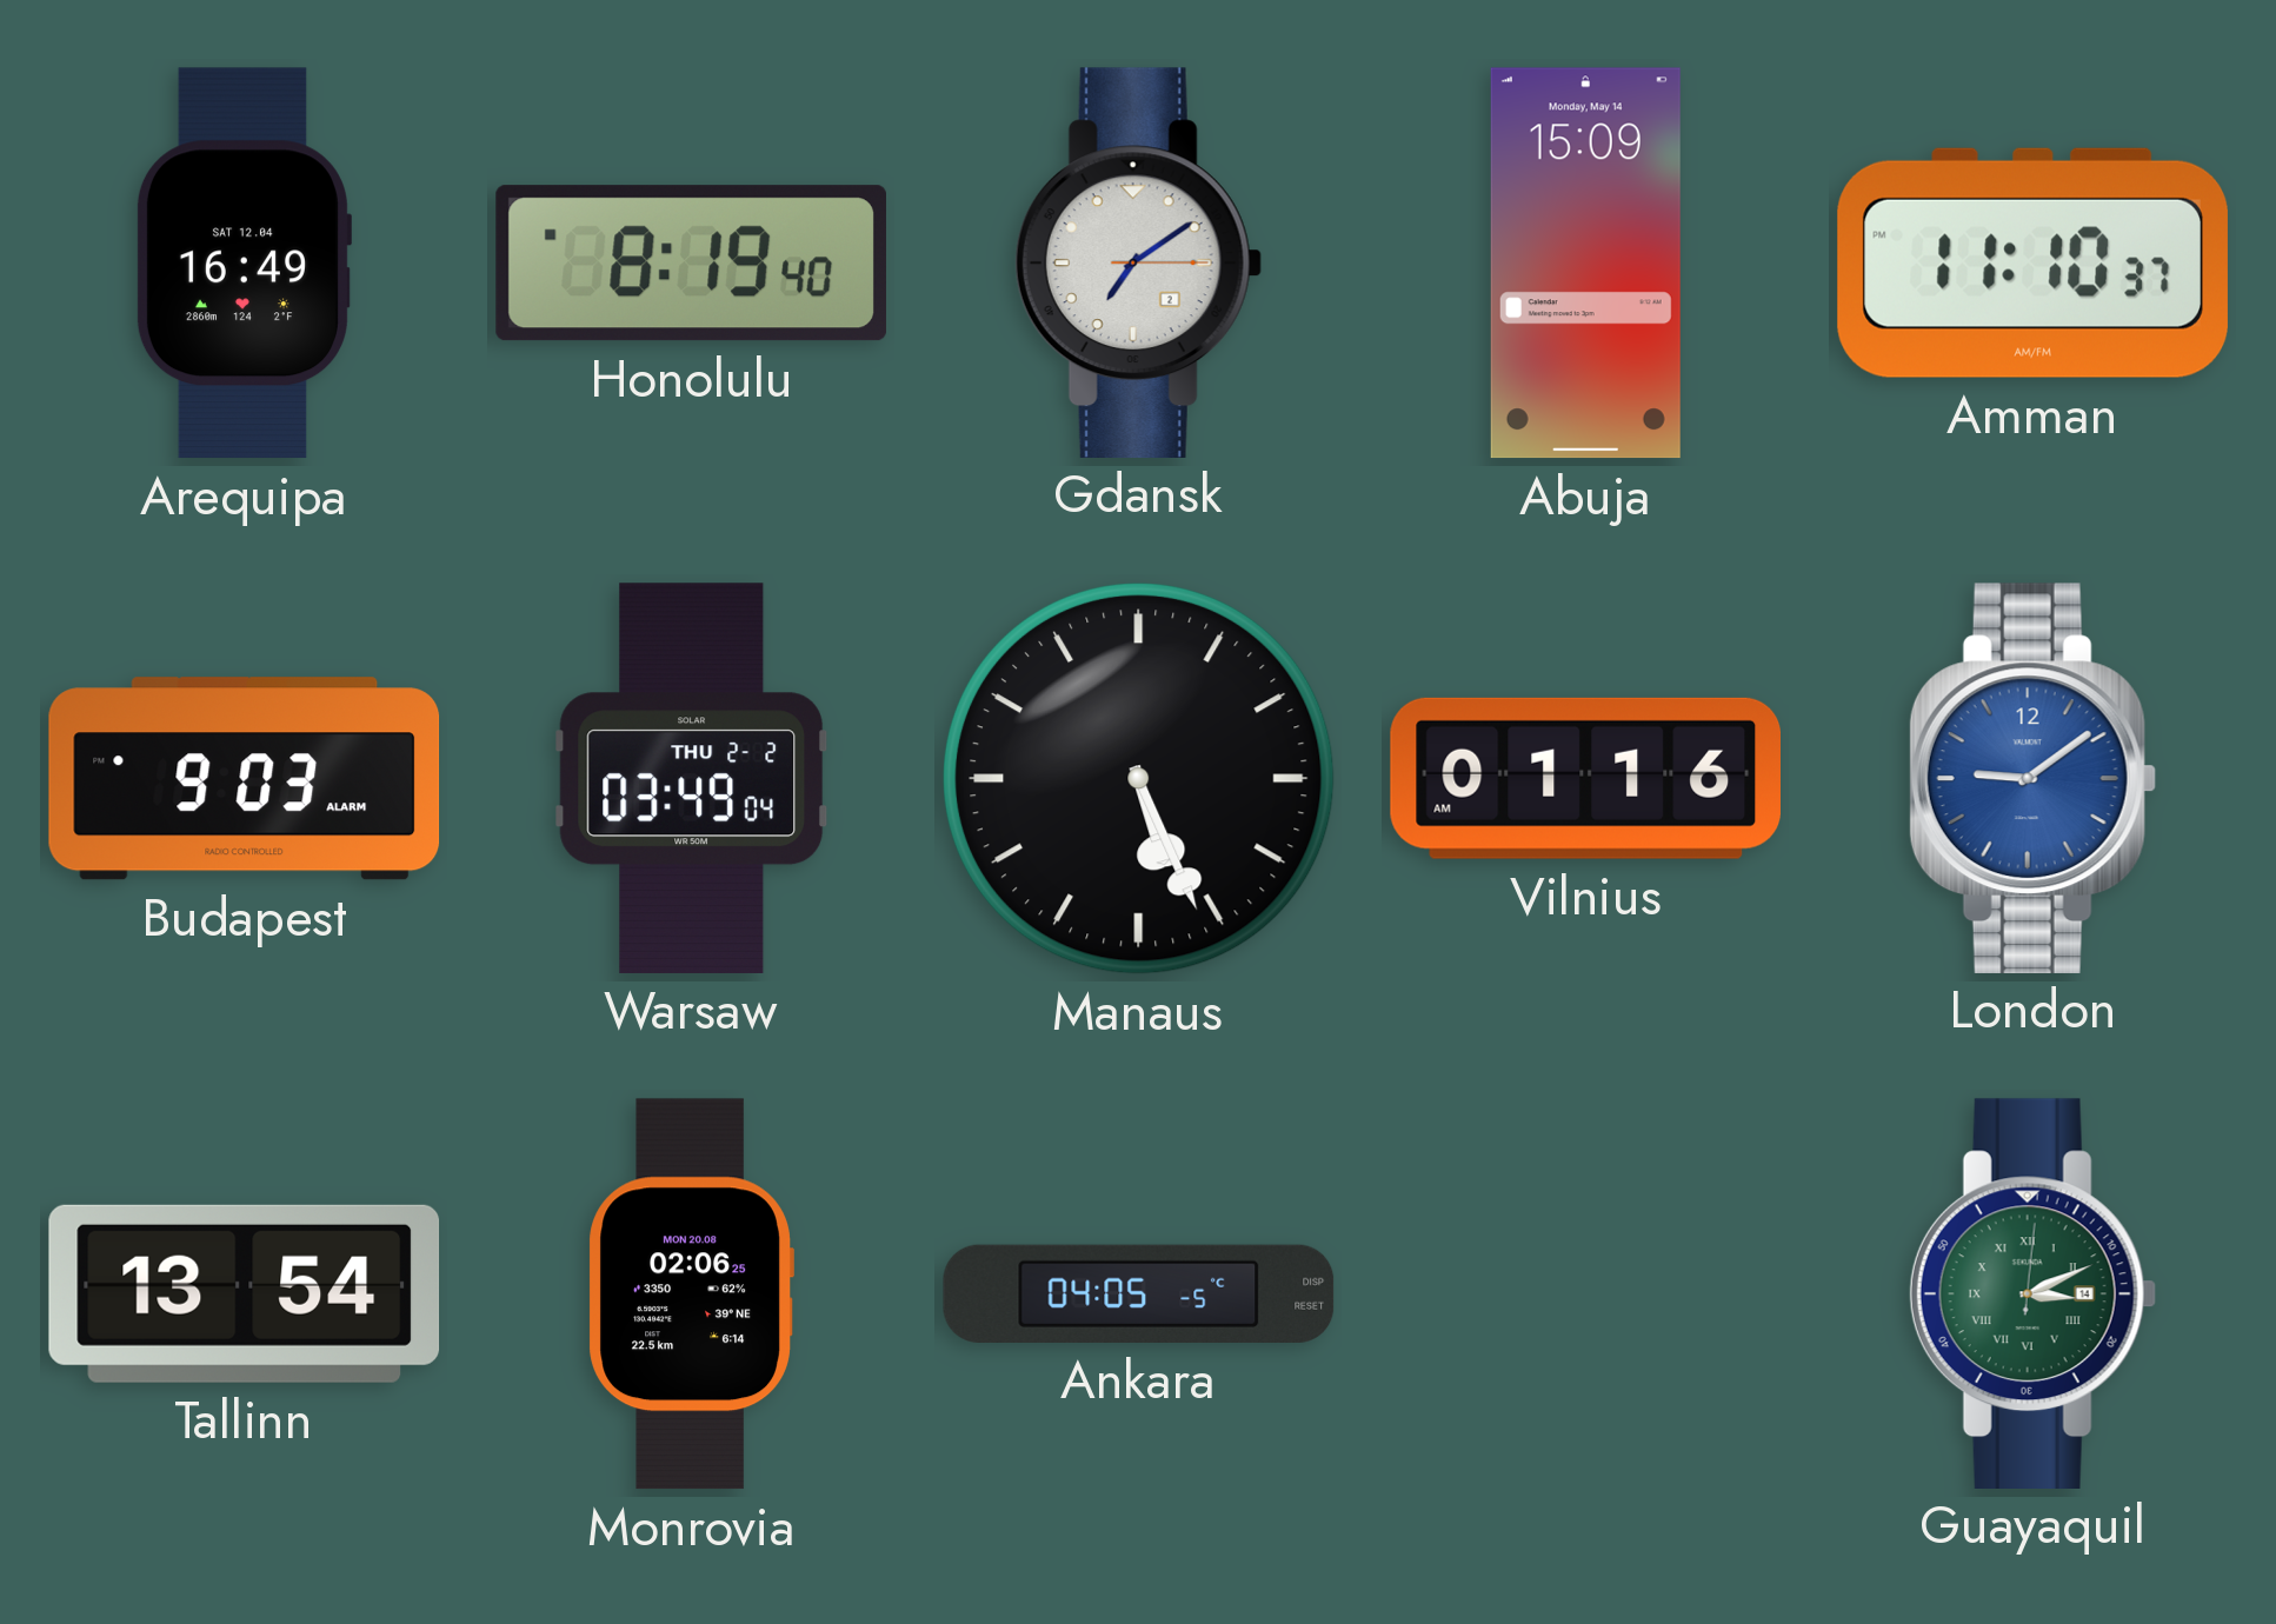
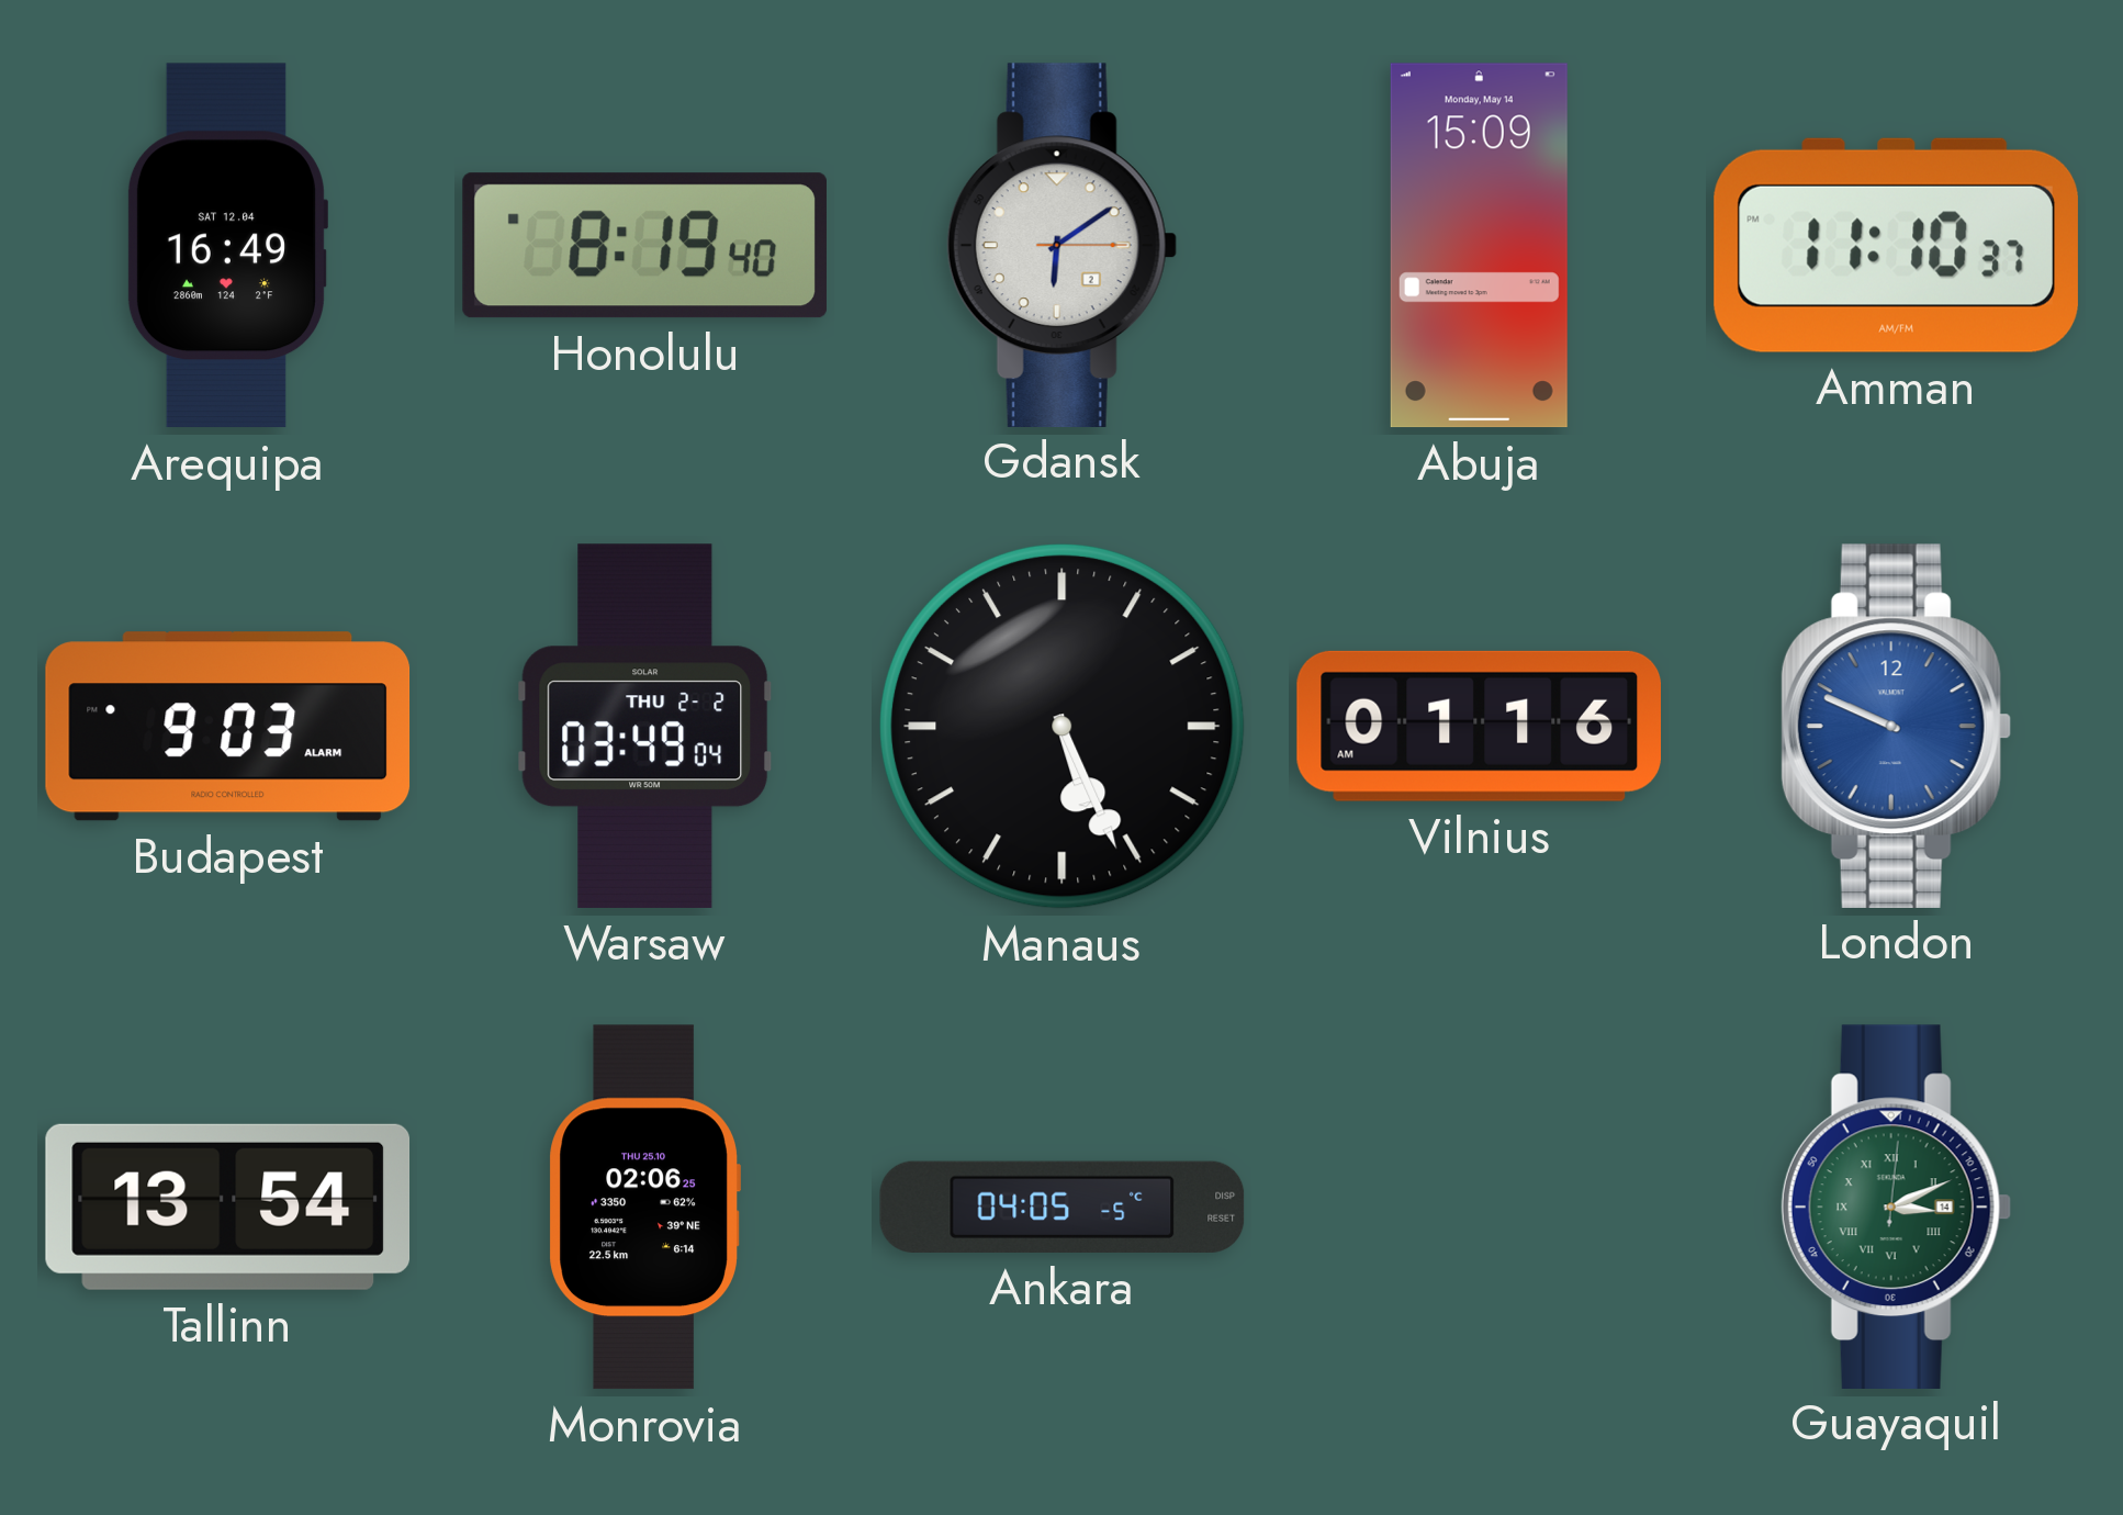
Gdansk: 7:09 -> 6:09
London: 9:09 -> 9:49
Monrovia date: MON 20.08 -> THU 25.10
